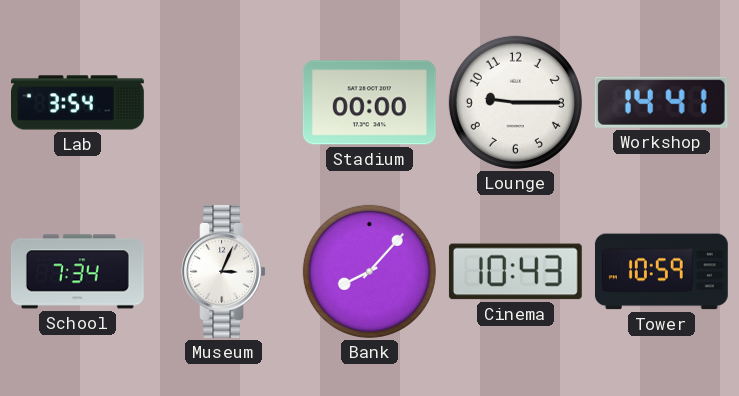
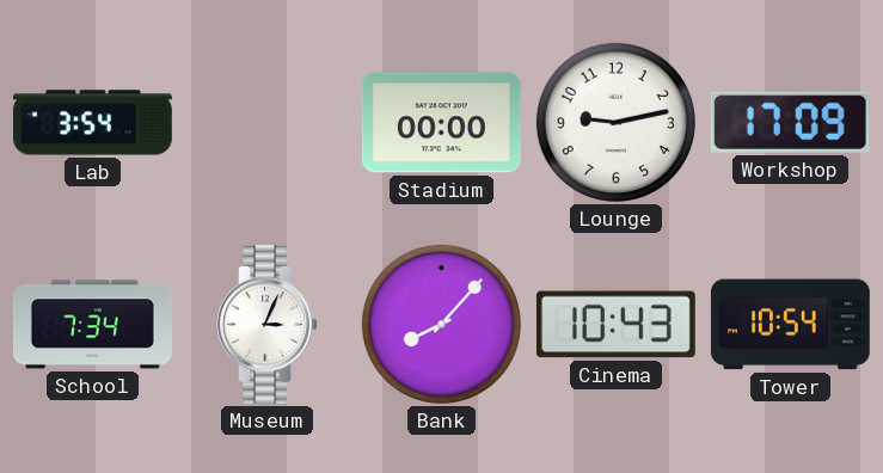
Lounge: 9:15 -> 9:13
Workshop: 14:41 -> 17:09
Tower: 10:59 -> 10:54
